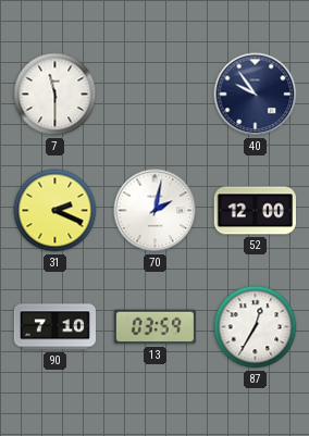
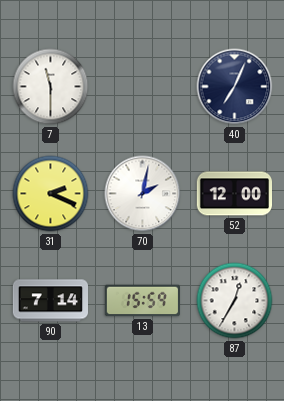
40: 9:54 -> 7:04
90: 7:10 -> 7:14
13: 03:59 -> 15:59
